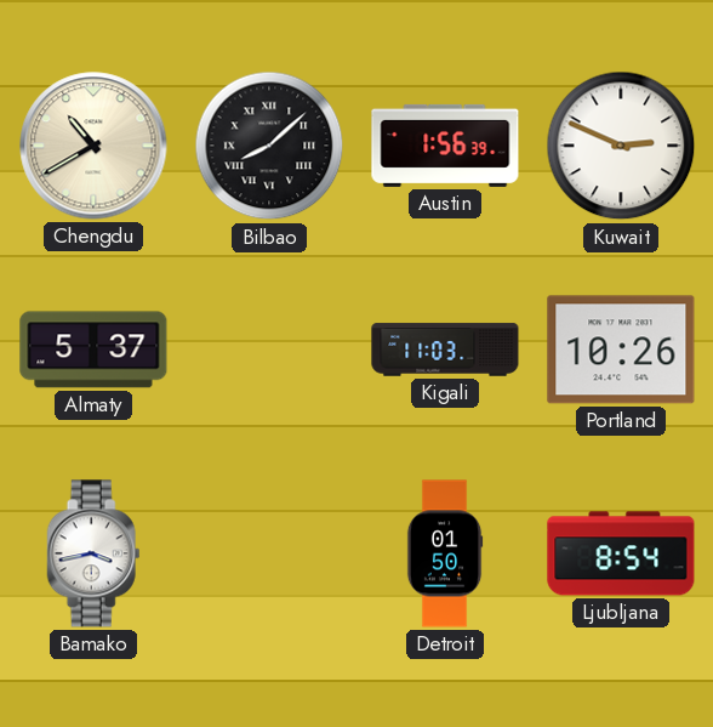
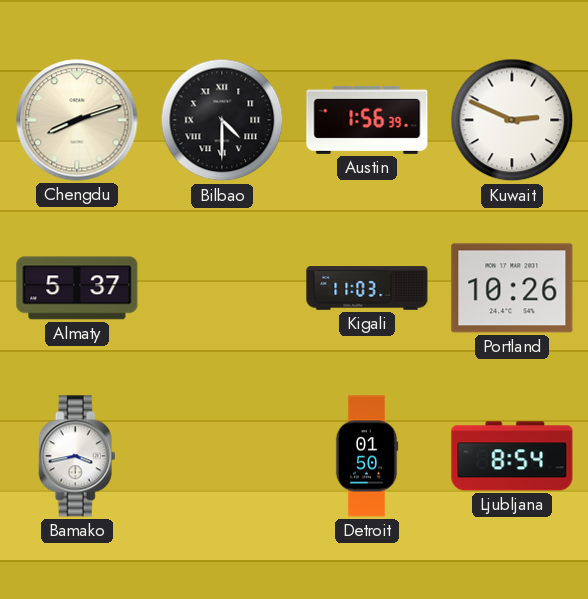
Chengdu: 10:40 -> 8:12
Bilbao: 8:08 -> 4:30
